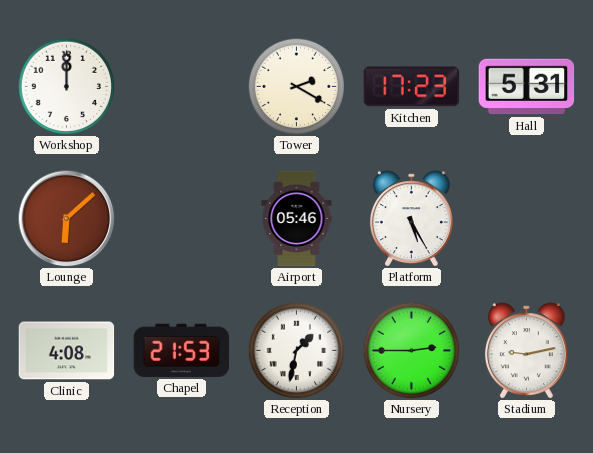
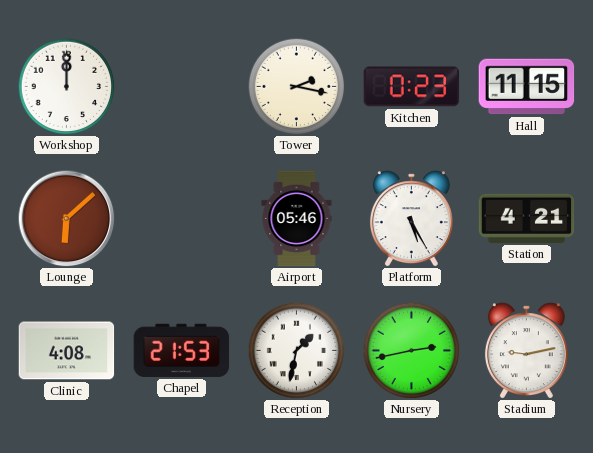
Tower: 2:20 -> 2:17
Kitchen: 17:23 -> 0:23
Hall: 5:31 -> 11:15
Station: none -> 4:21
Nursery: 2:45 -> 2:43
